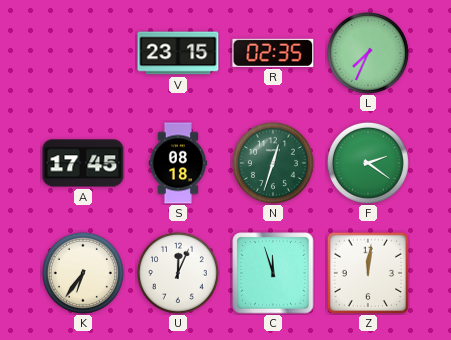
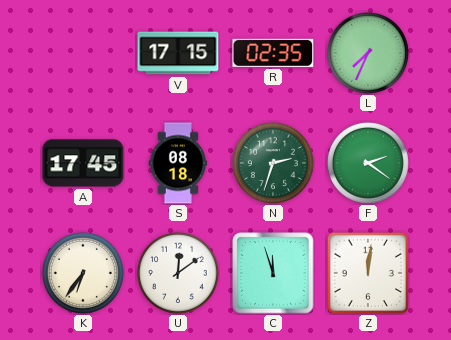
V: 23:15 -> 17:15
N: 12:33 -> 2:33
U: 12:04 -> 12:09
